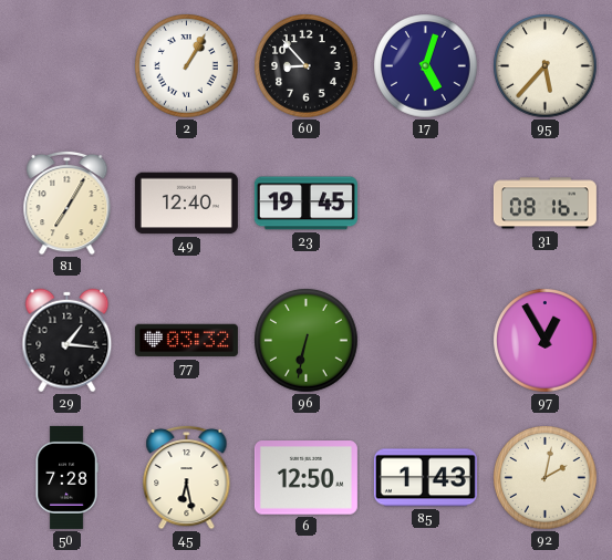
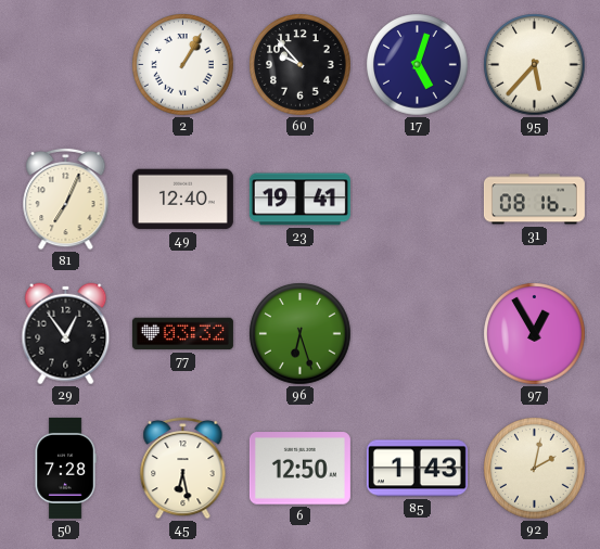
60: 8:53 -> 9:53
81: 7:05 -> 7:04
23: 19:45 -> 19:41
29: 1:16 -> 12:54
96: 6:32 -> 6:27
